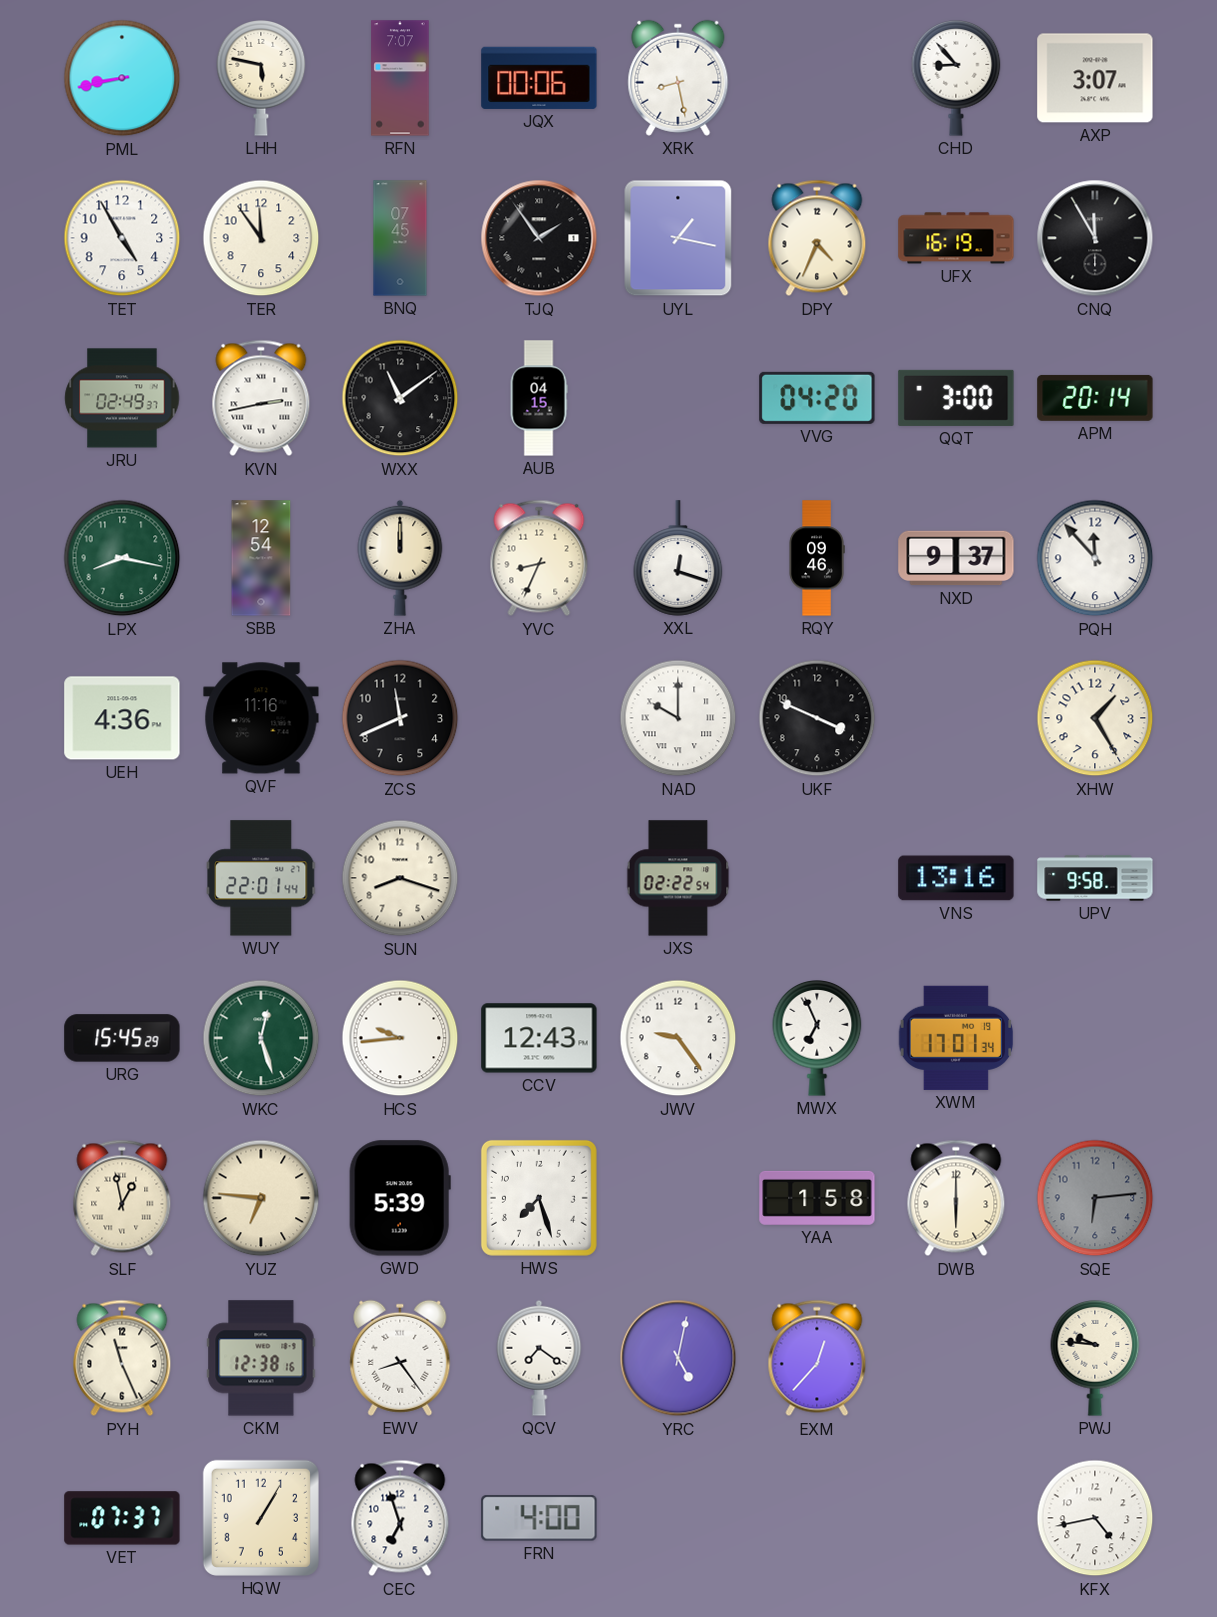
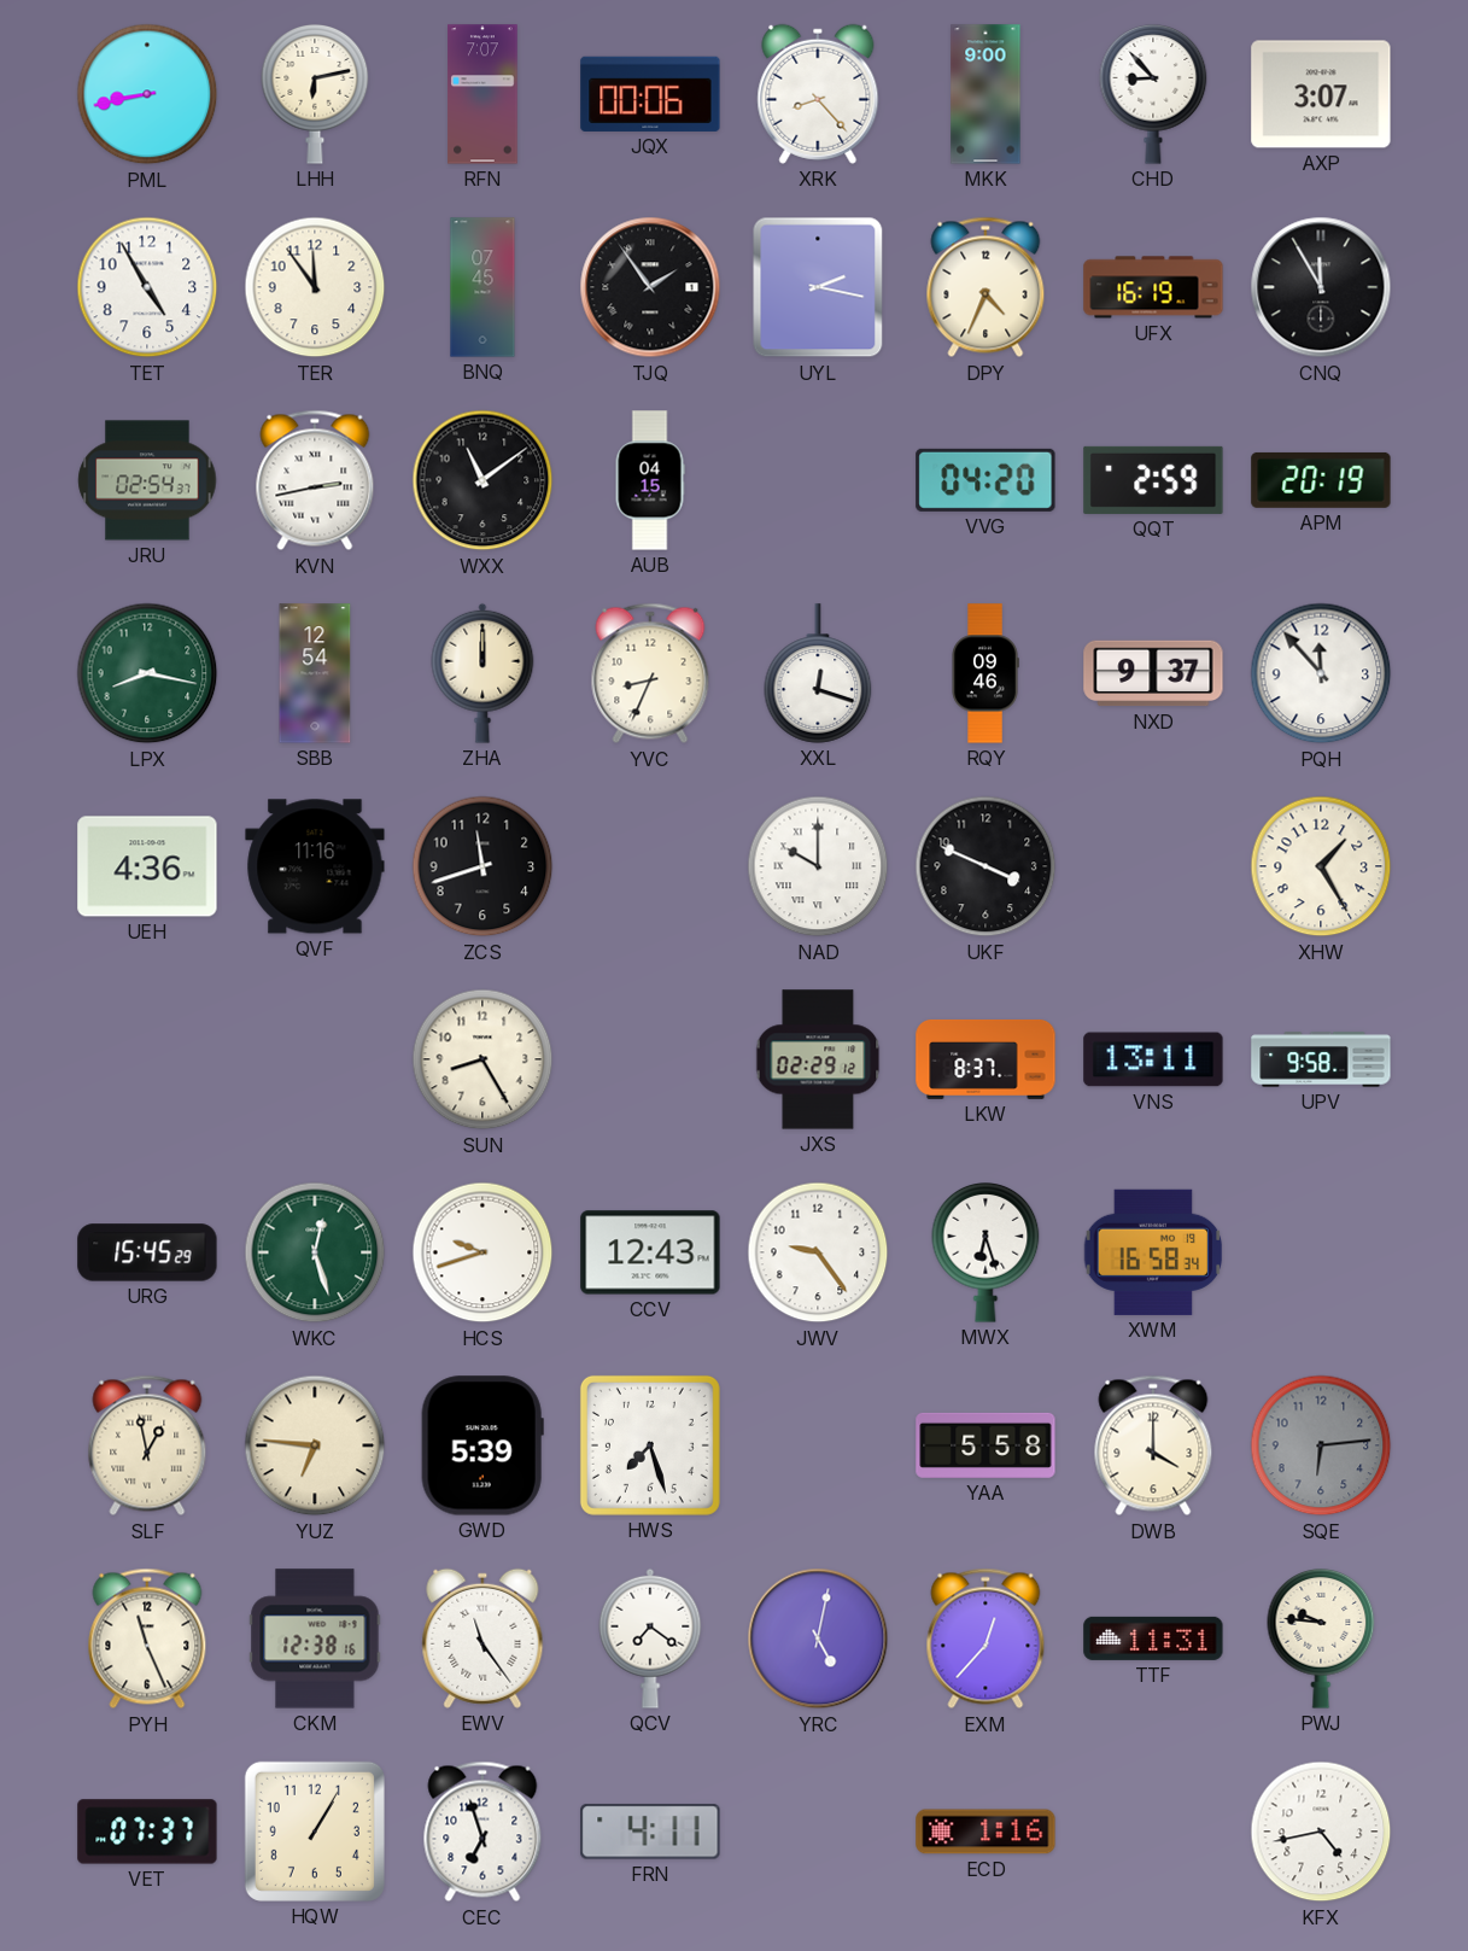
LHH: 5:47 -> 6:13
XRK: 8:28 -> 8:23
MKK: none -> 9:00
UYL: 1:17 -> 2:17
JRU: 02:49 -> 02:54
QQT: 3:00 -> 2:59
APM: 20:14 -> 20:19
ZCS: 11:41 -> 11:42
WUY: 22:01 -> none
SUN: 8:18 -> 8:25
JXS: 02:22 -> 02:29
LKW: none -> 8:37
VNS: 13:16 -> 13:11
HCS: 9:44 -> 9:42
MWX: 6:56 -> 6:27
XWM: 17:01 -> 16:58
YAA: 1:58 -> 5:58
DWB: 6:00 -> 4:00
EWV: 8:24 -> 11:24
TTF: none -> 11:31
FRN: 4:00 -> 4:11
ECD: none -> 1:16
